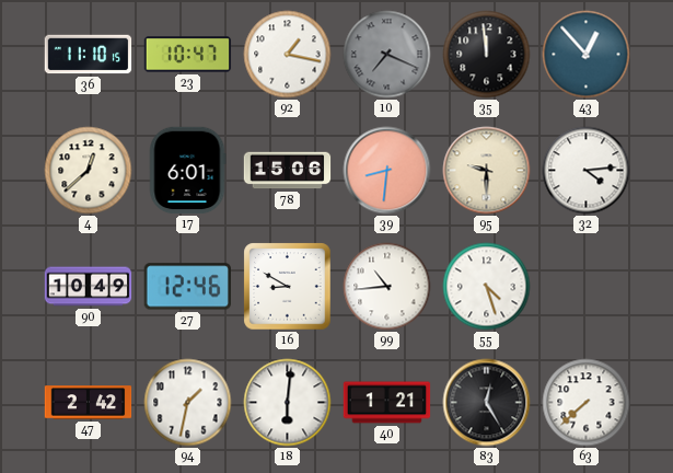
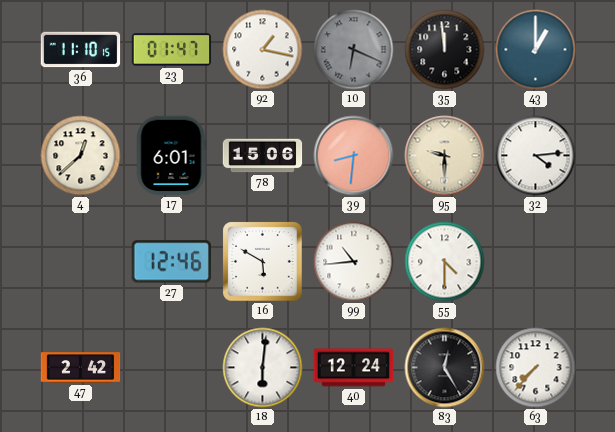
23: 10:47 -> 01:47
10: 7:19 -> 6:19
43: 12:53 -> 1:00
90: 10:49 -> none
16: 8:50 -> 5:50
55: 4:27 -> 4:30
94: 1:32 -> none
40: 1:21 -> 12:24
63: 7:38 -> 7:37
